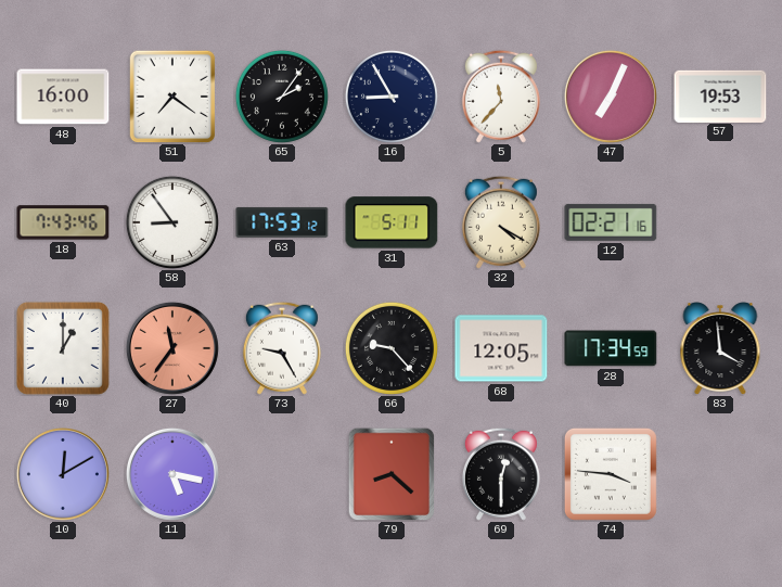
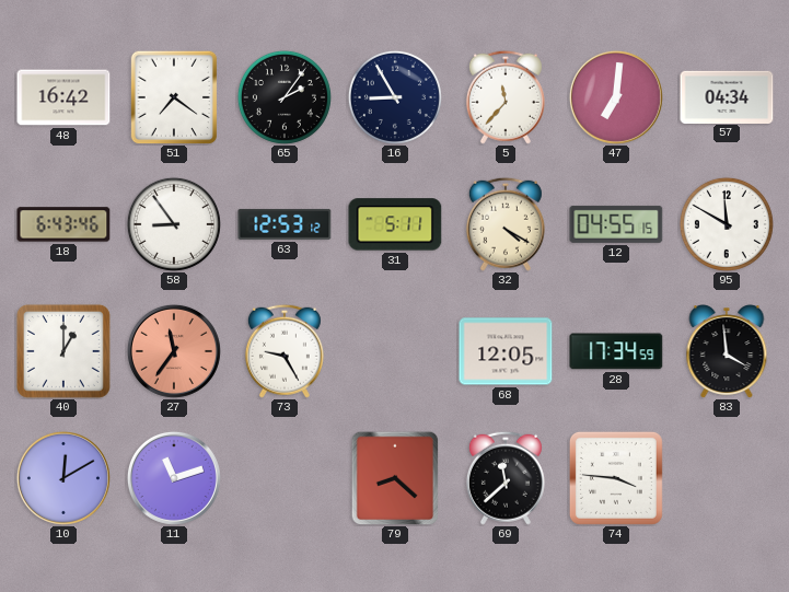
48: 16:00 -> 16:42
47: 7:04 -> 7:01
57: 19:53 -> 04:34
18: 7:43 -> 6:43
63: 17:53 -> 12:53
12: 02:21 -> 04:55
95: none -> 11:50
66: 9:23 -> none
11: 5:17 -> 11:12
69: 12:30 -> 11:38
